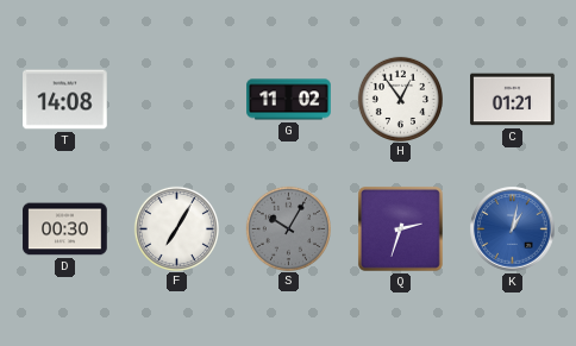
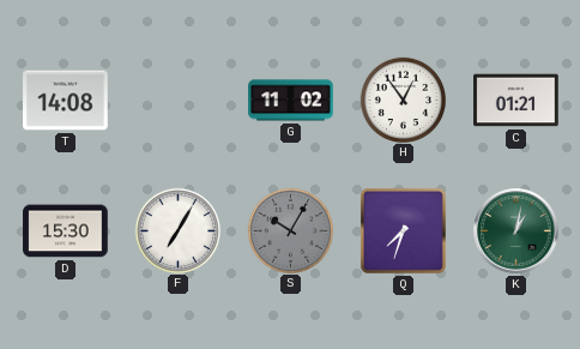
D: 00:30 -> 15:30
Q: 2:33 -> 7:33
K dial: blue -> green
